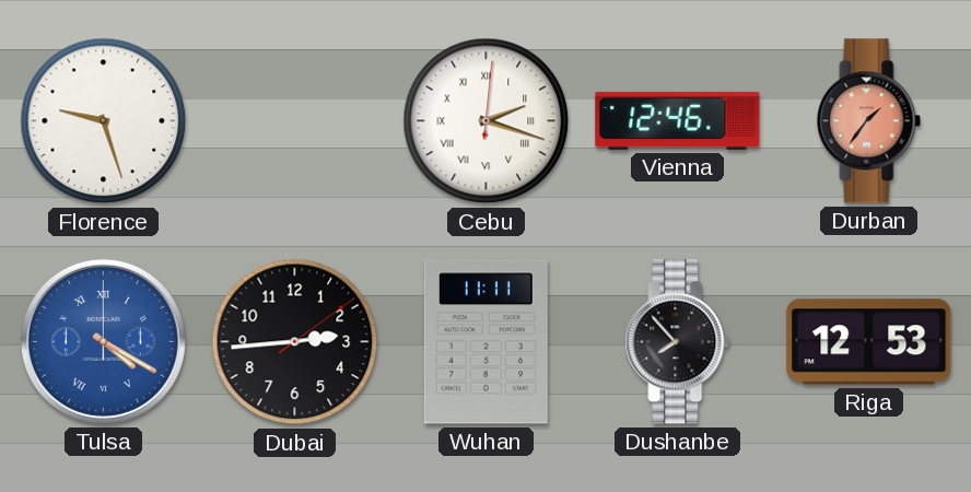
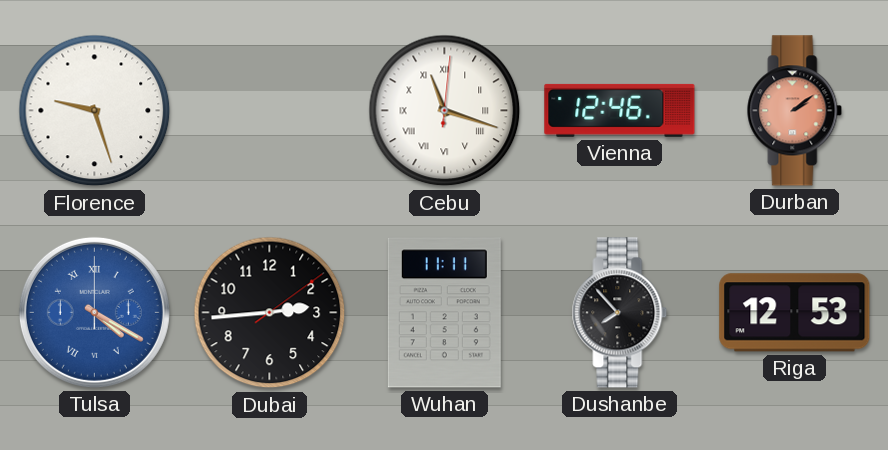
Cebu: 2:18 -> 11:18
Durban: 1:36 -> 2:09
